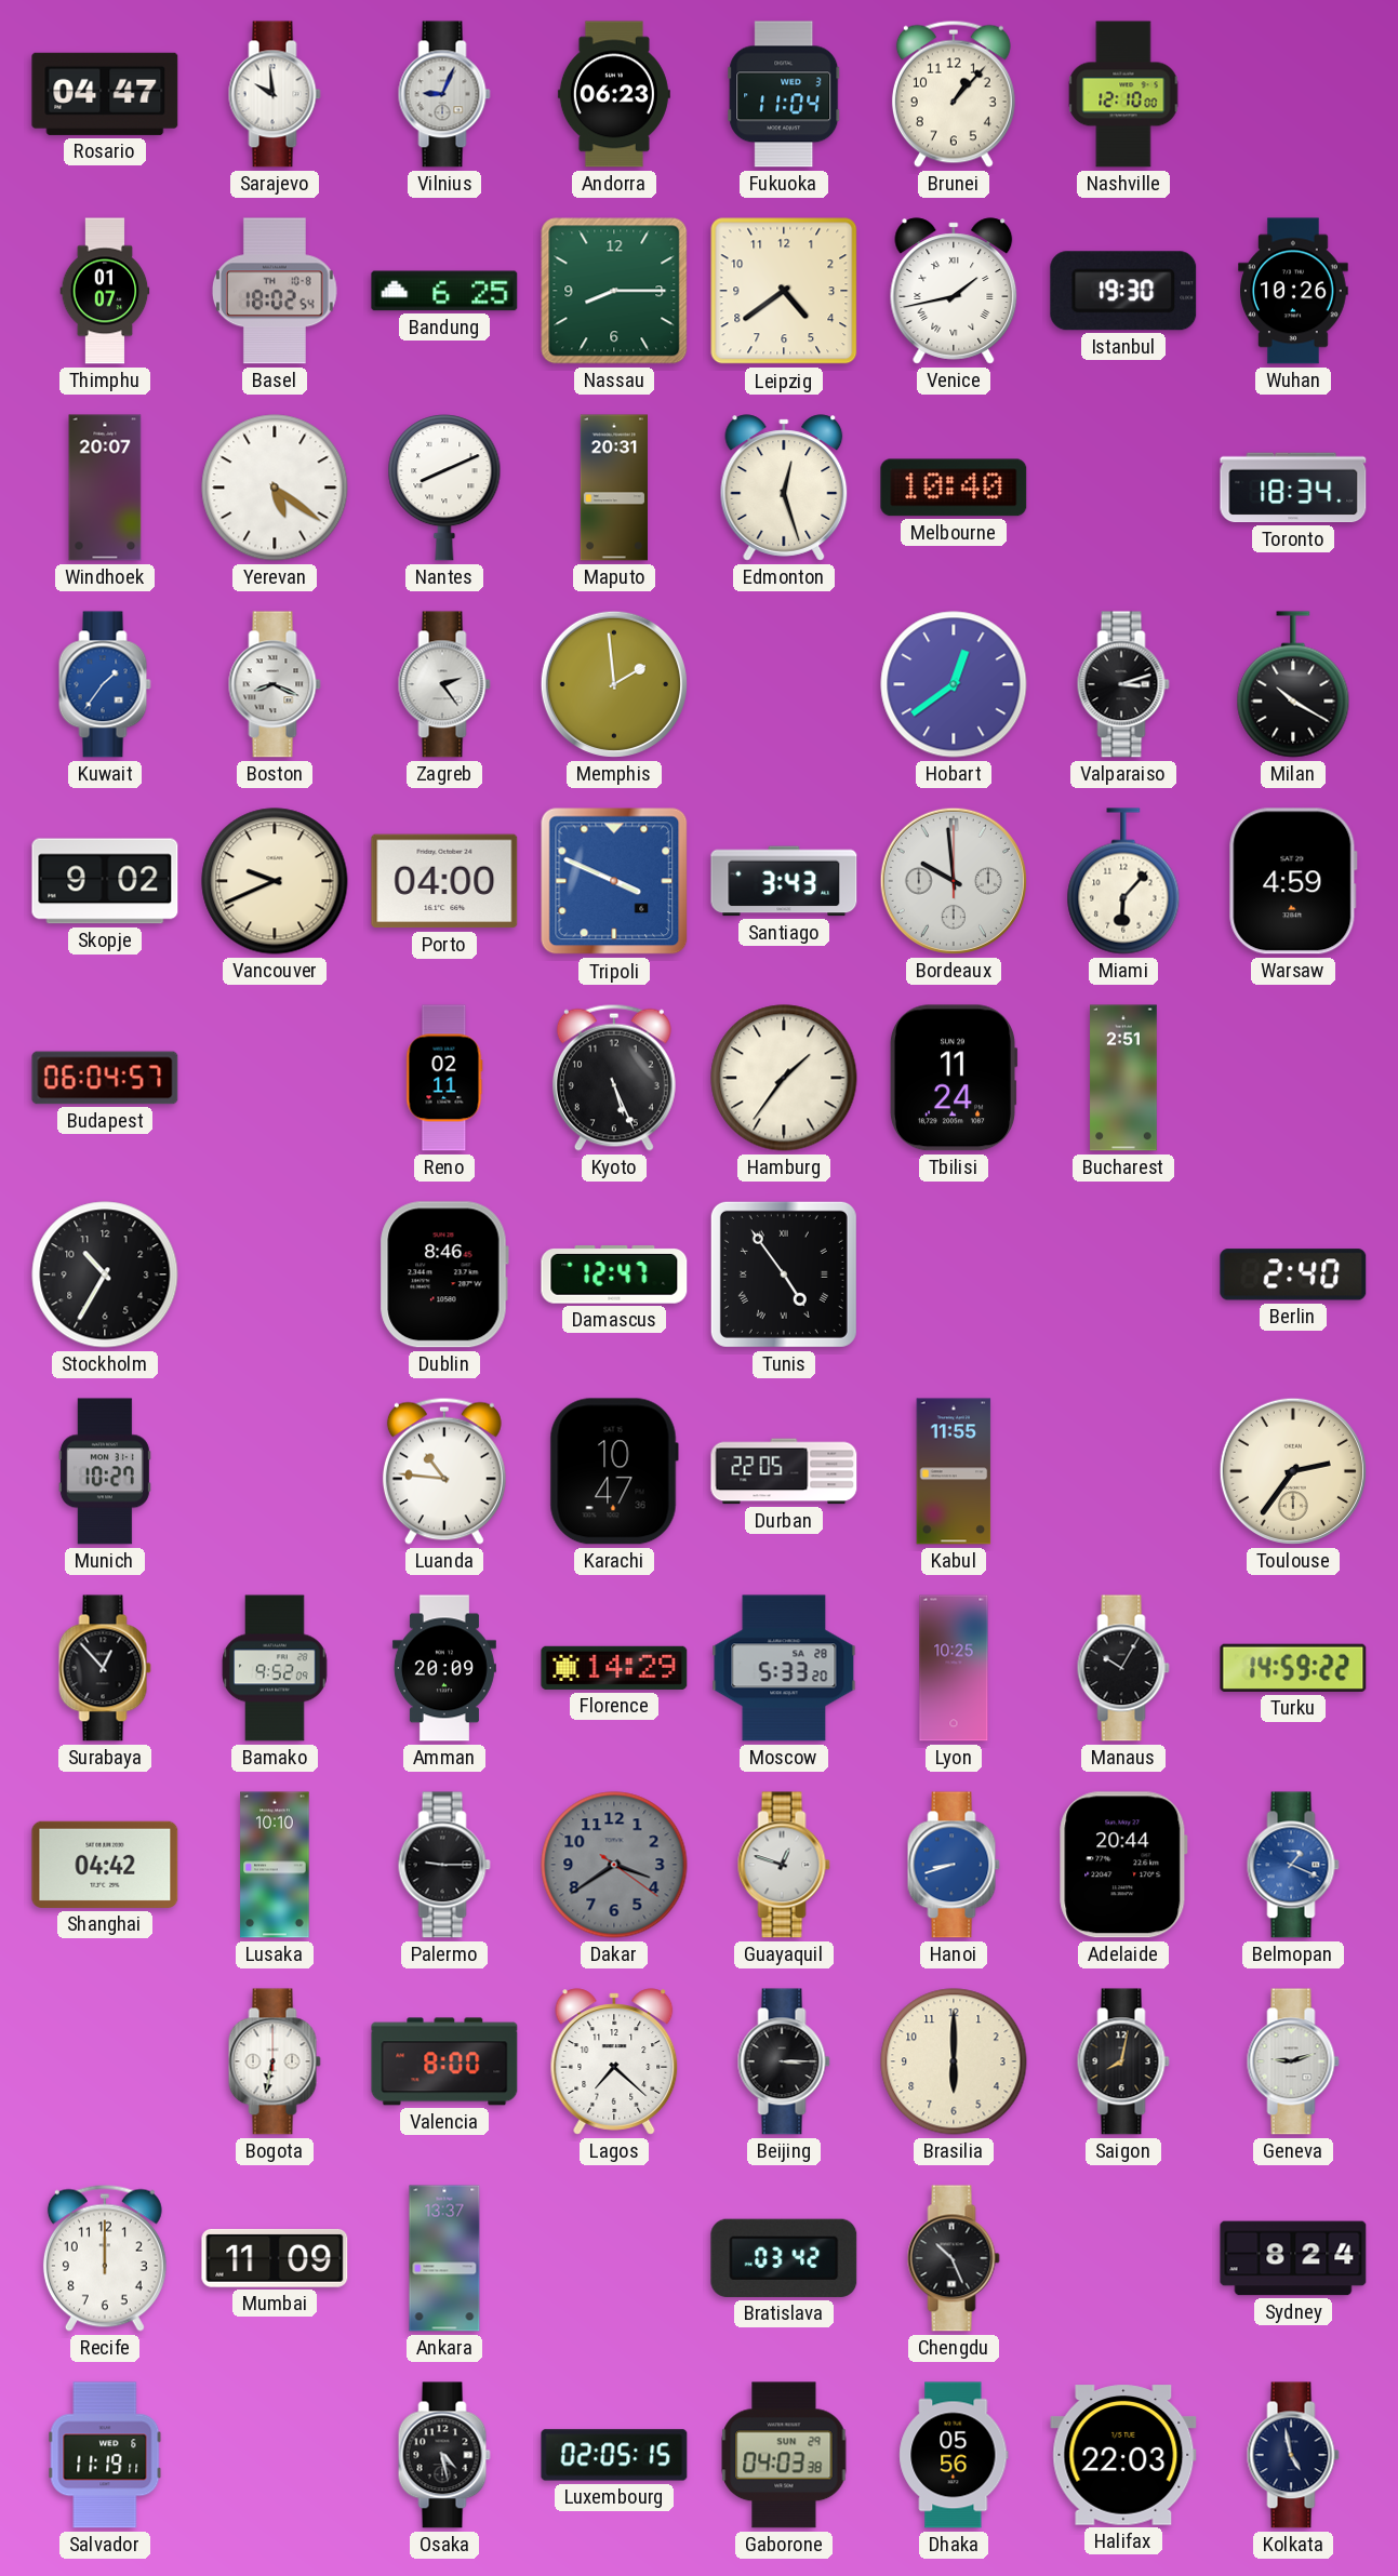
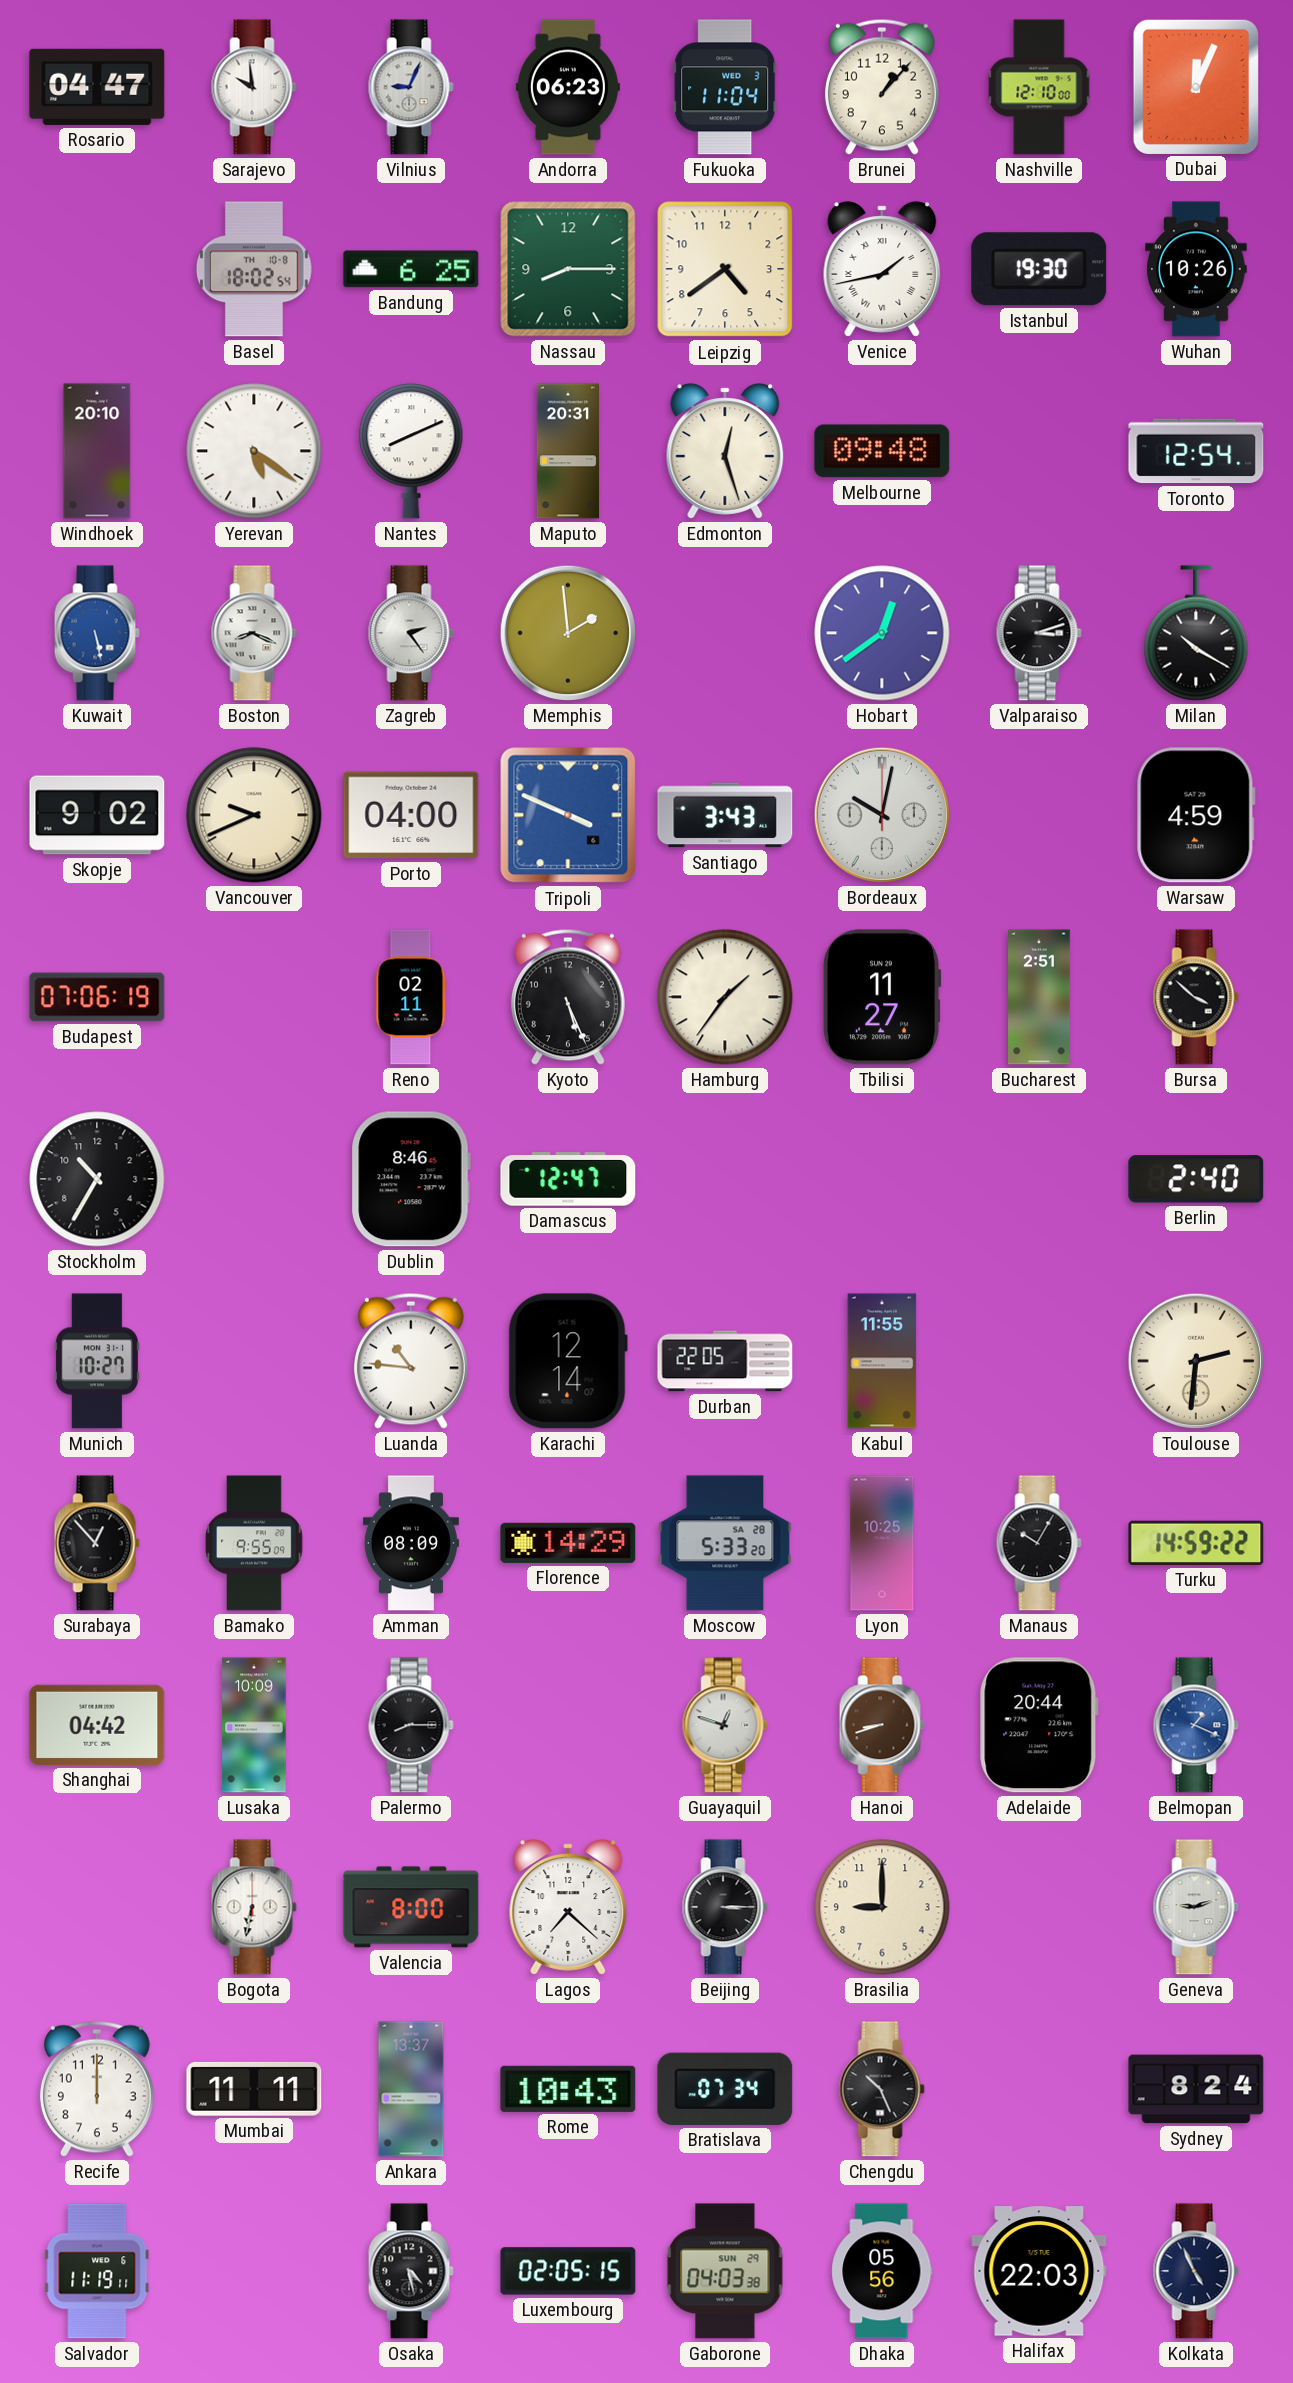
Dubai: none -> 12:04
Thimphu: 01:07 -> none
Windhoek: 20:07 -> 20:10
Melbourne: 10:40 -> 09:48
Toronto: 18:34 -> 12:54
Kuwait: 1:36 -> 5:28
Bordeaux: 9:59 -> 10:02
Miami: 6:07 -> none
Budapest: 06:04 -> 07:06
Tbilisi: 11:24 -> 11:27
Bursa: none -> 3:52
Tunis: 4:54 -> none
Karachi: 10:47 -> 12:14
Toulouse: 2:36 -> 2:31
Bamako: 9:52 -> 9:55
Amman: 20:09 -> 08:09
Lusaka: 10:10 -> 10:09
Palermo: 9:15 -> 8:15
Dakar: 3:39 -> none
Hanoi dial: blue -> brown
Brasilia: 6:00 -> 9:00
Saigon: 8:02 -> none
Mumbai: 11:09 -> 11:11
Rome: none -> 10:43
Bratislava: 03:42 -> 07:34
Kolkata: 4:58 -> 4:56
